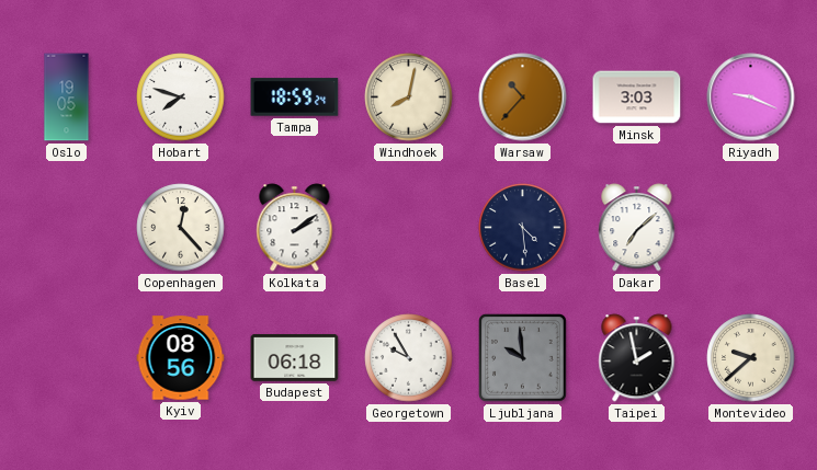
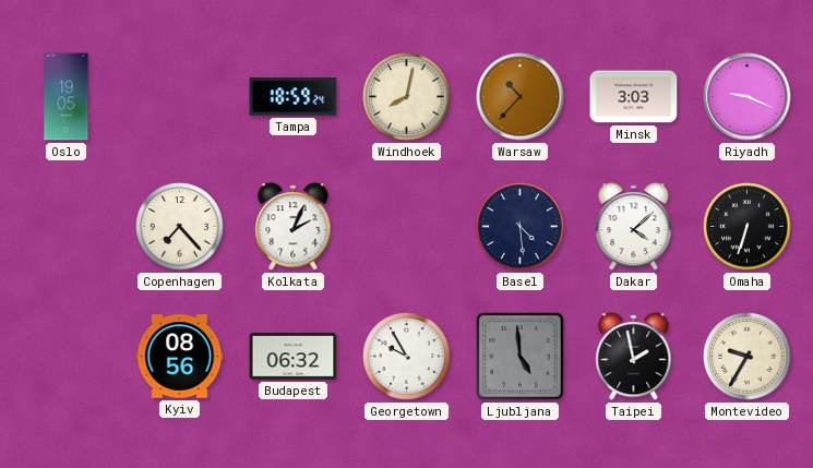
Hobart: 7:48 -> none
Copenhagen: 12:23 -> 7:23
Kolkata: 2:09 -> 2:04
Dakar: 7:08 -> 4:08
Omaha: none -> 6:33
Budapest: 06:18 -> 06:32
Ljubljana: 9:59 -> 4:59
Montevideo: 9:38 -> 9:35
